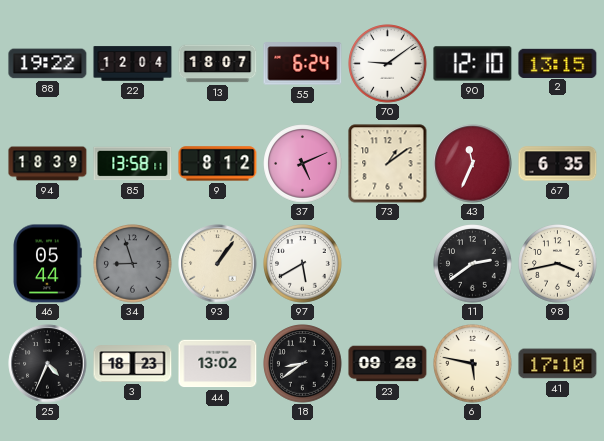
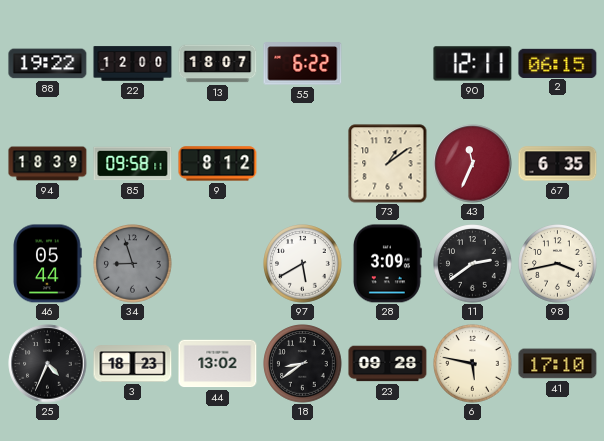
22: 12:04 -> 12:00
55: 6:24 -> 6:22
70: 9:09 -> none
90: 12:10 -> 12:11
2: 13:15 -> 06:15
85: 13:58 -> 09:58
37: 5:11 -> none
93: 1:06 -> none
28: none -> 3:09
